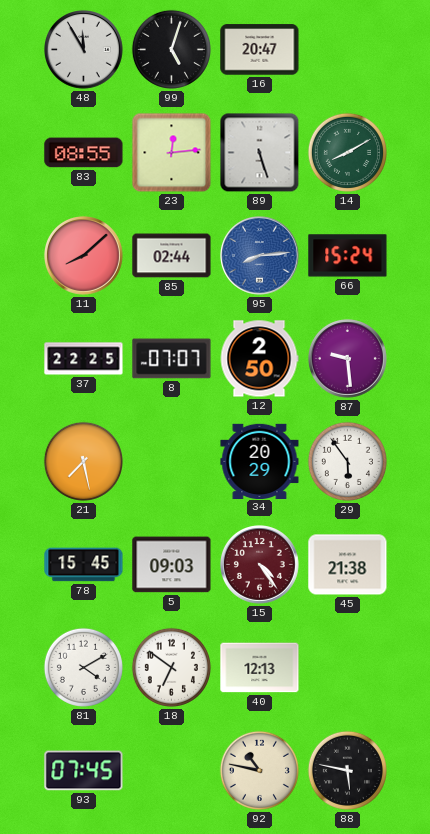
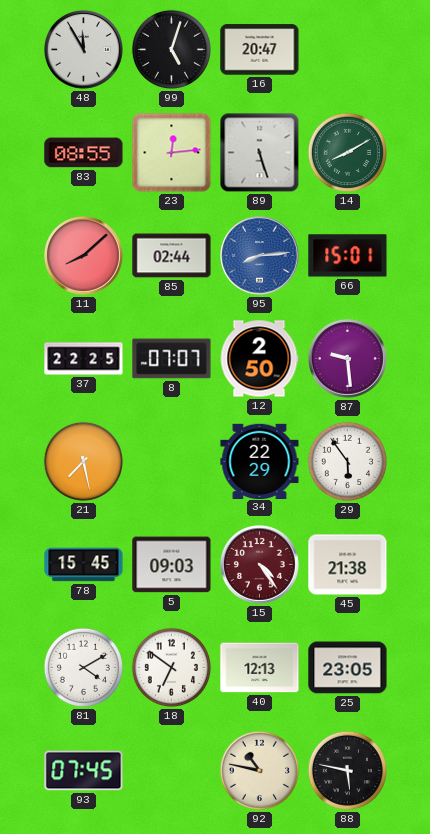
66: 15:24 -> 15:01
34: 20:29 -> 22:29
25: none -> 23:05
